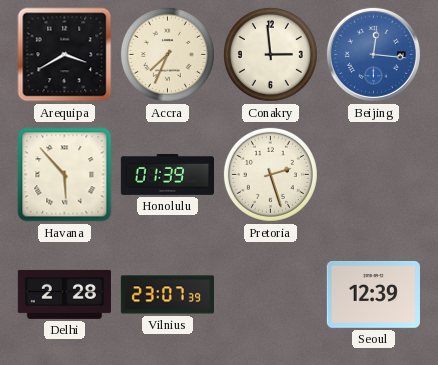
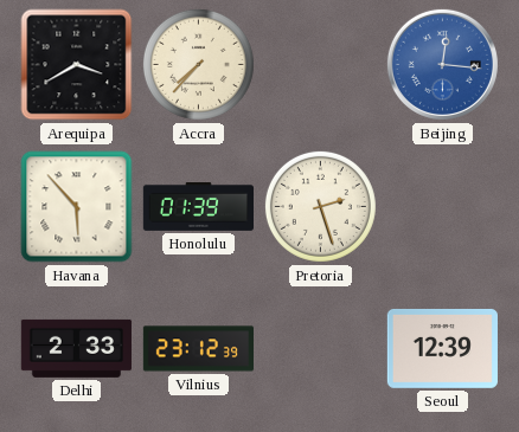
Accra: 7:34 -> 7:37
Conakry: 2:59 -> none
Delhi: 2:28 -> 2:33
Vilnius: 23:07 -> 23:12
